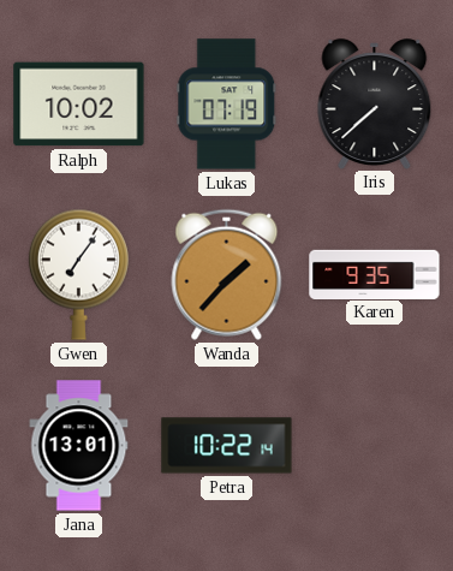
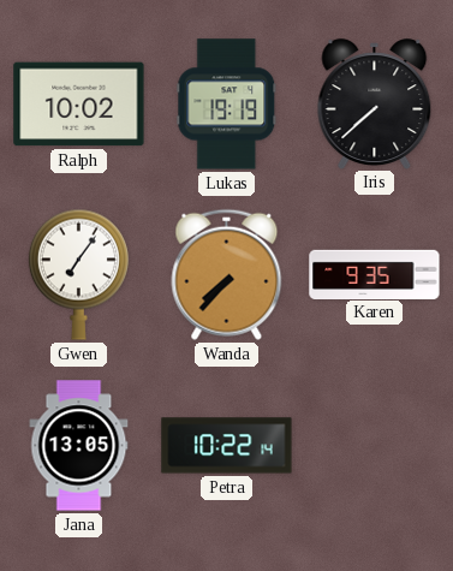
Lukas: 07:19 -> 19:19
Wanda: 1:37 -> 7:37
Jana: 13:01 -> 13:05
